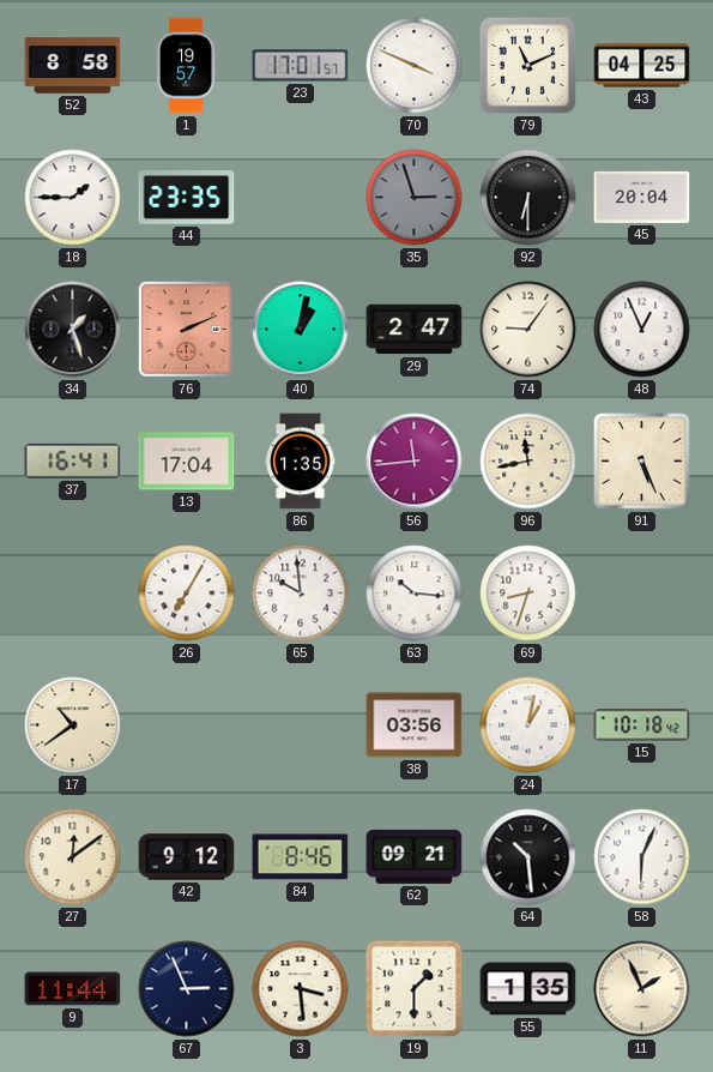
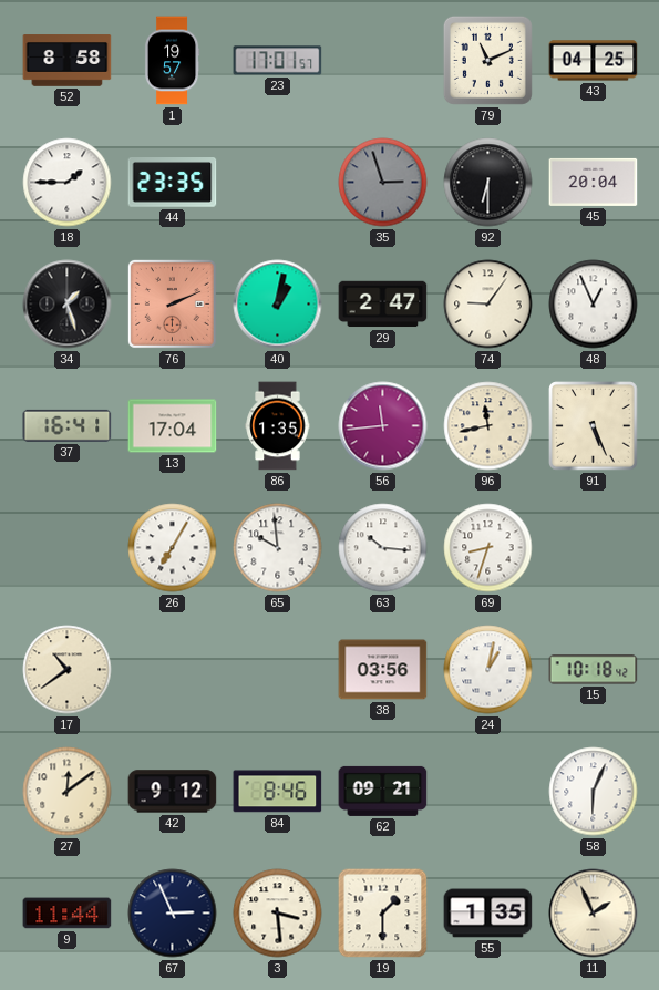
70: 3:49 -> none
64: 10:29 -> none
